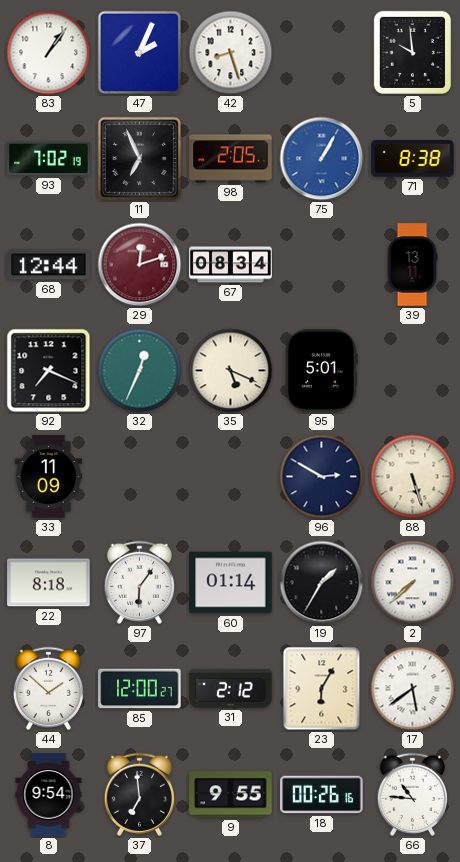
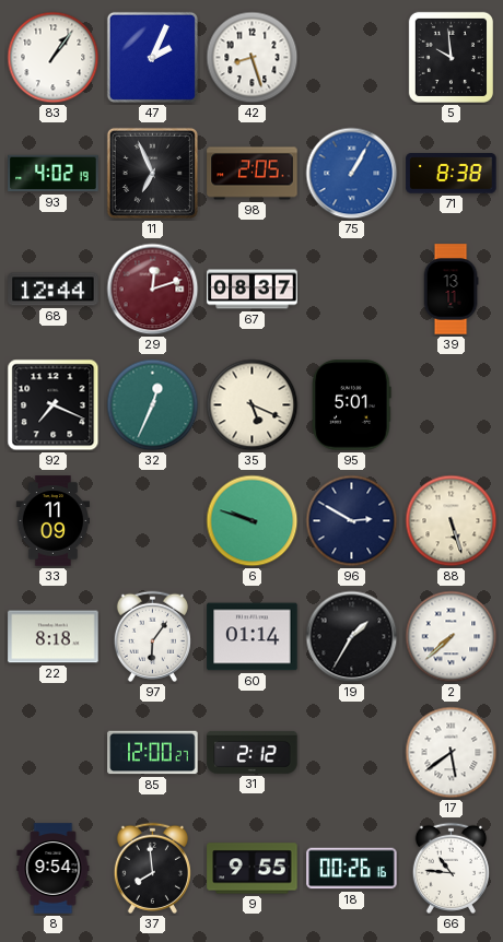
93: 7:02 -> 4:02
67: 08:34 -> 08:37
6: none -> 9:48
44: 1:52 -> none
23: 6:05 -> none
37: 6:59 -> 7:59
